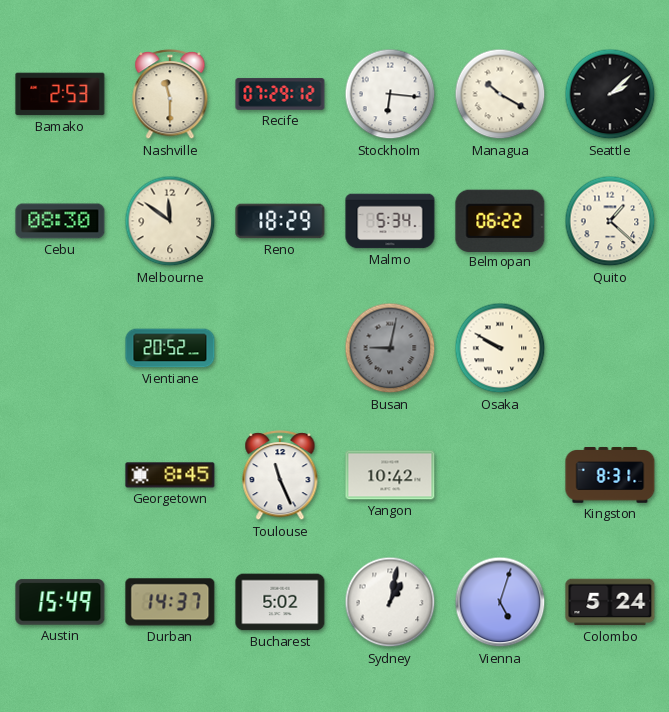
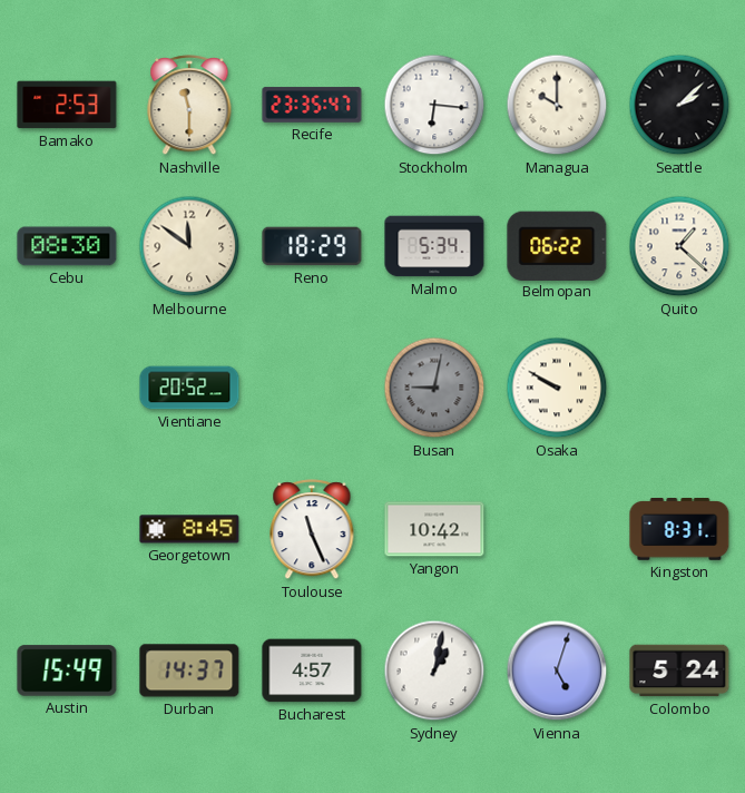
Recife: 07:29 -> 23:35
Managua: 10:20 -> 10:00
Bucharest: 5:02 -> 4:57
